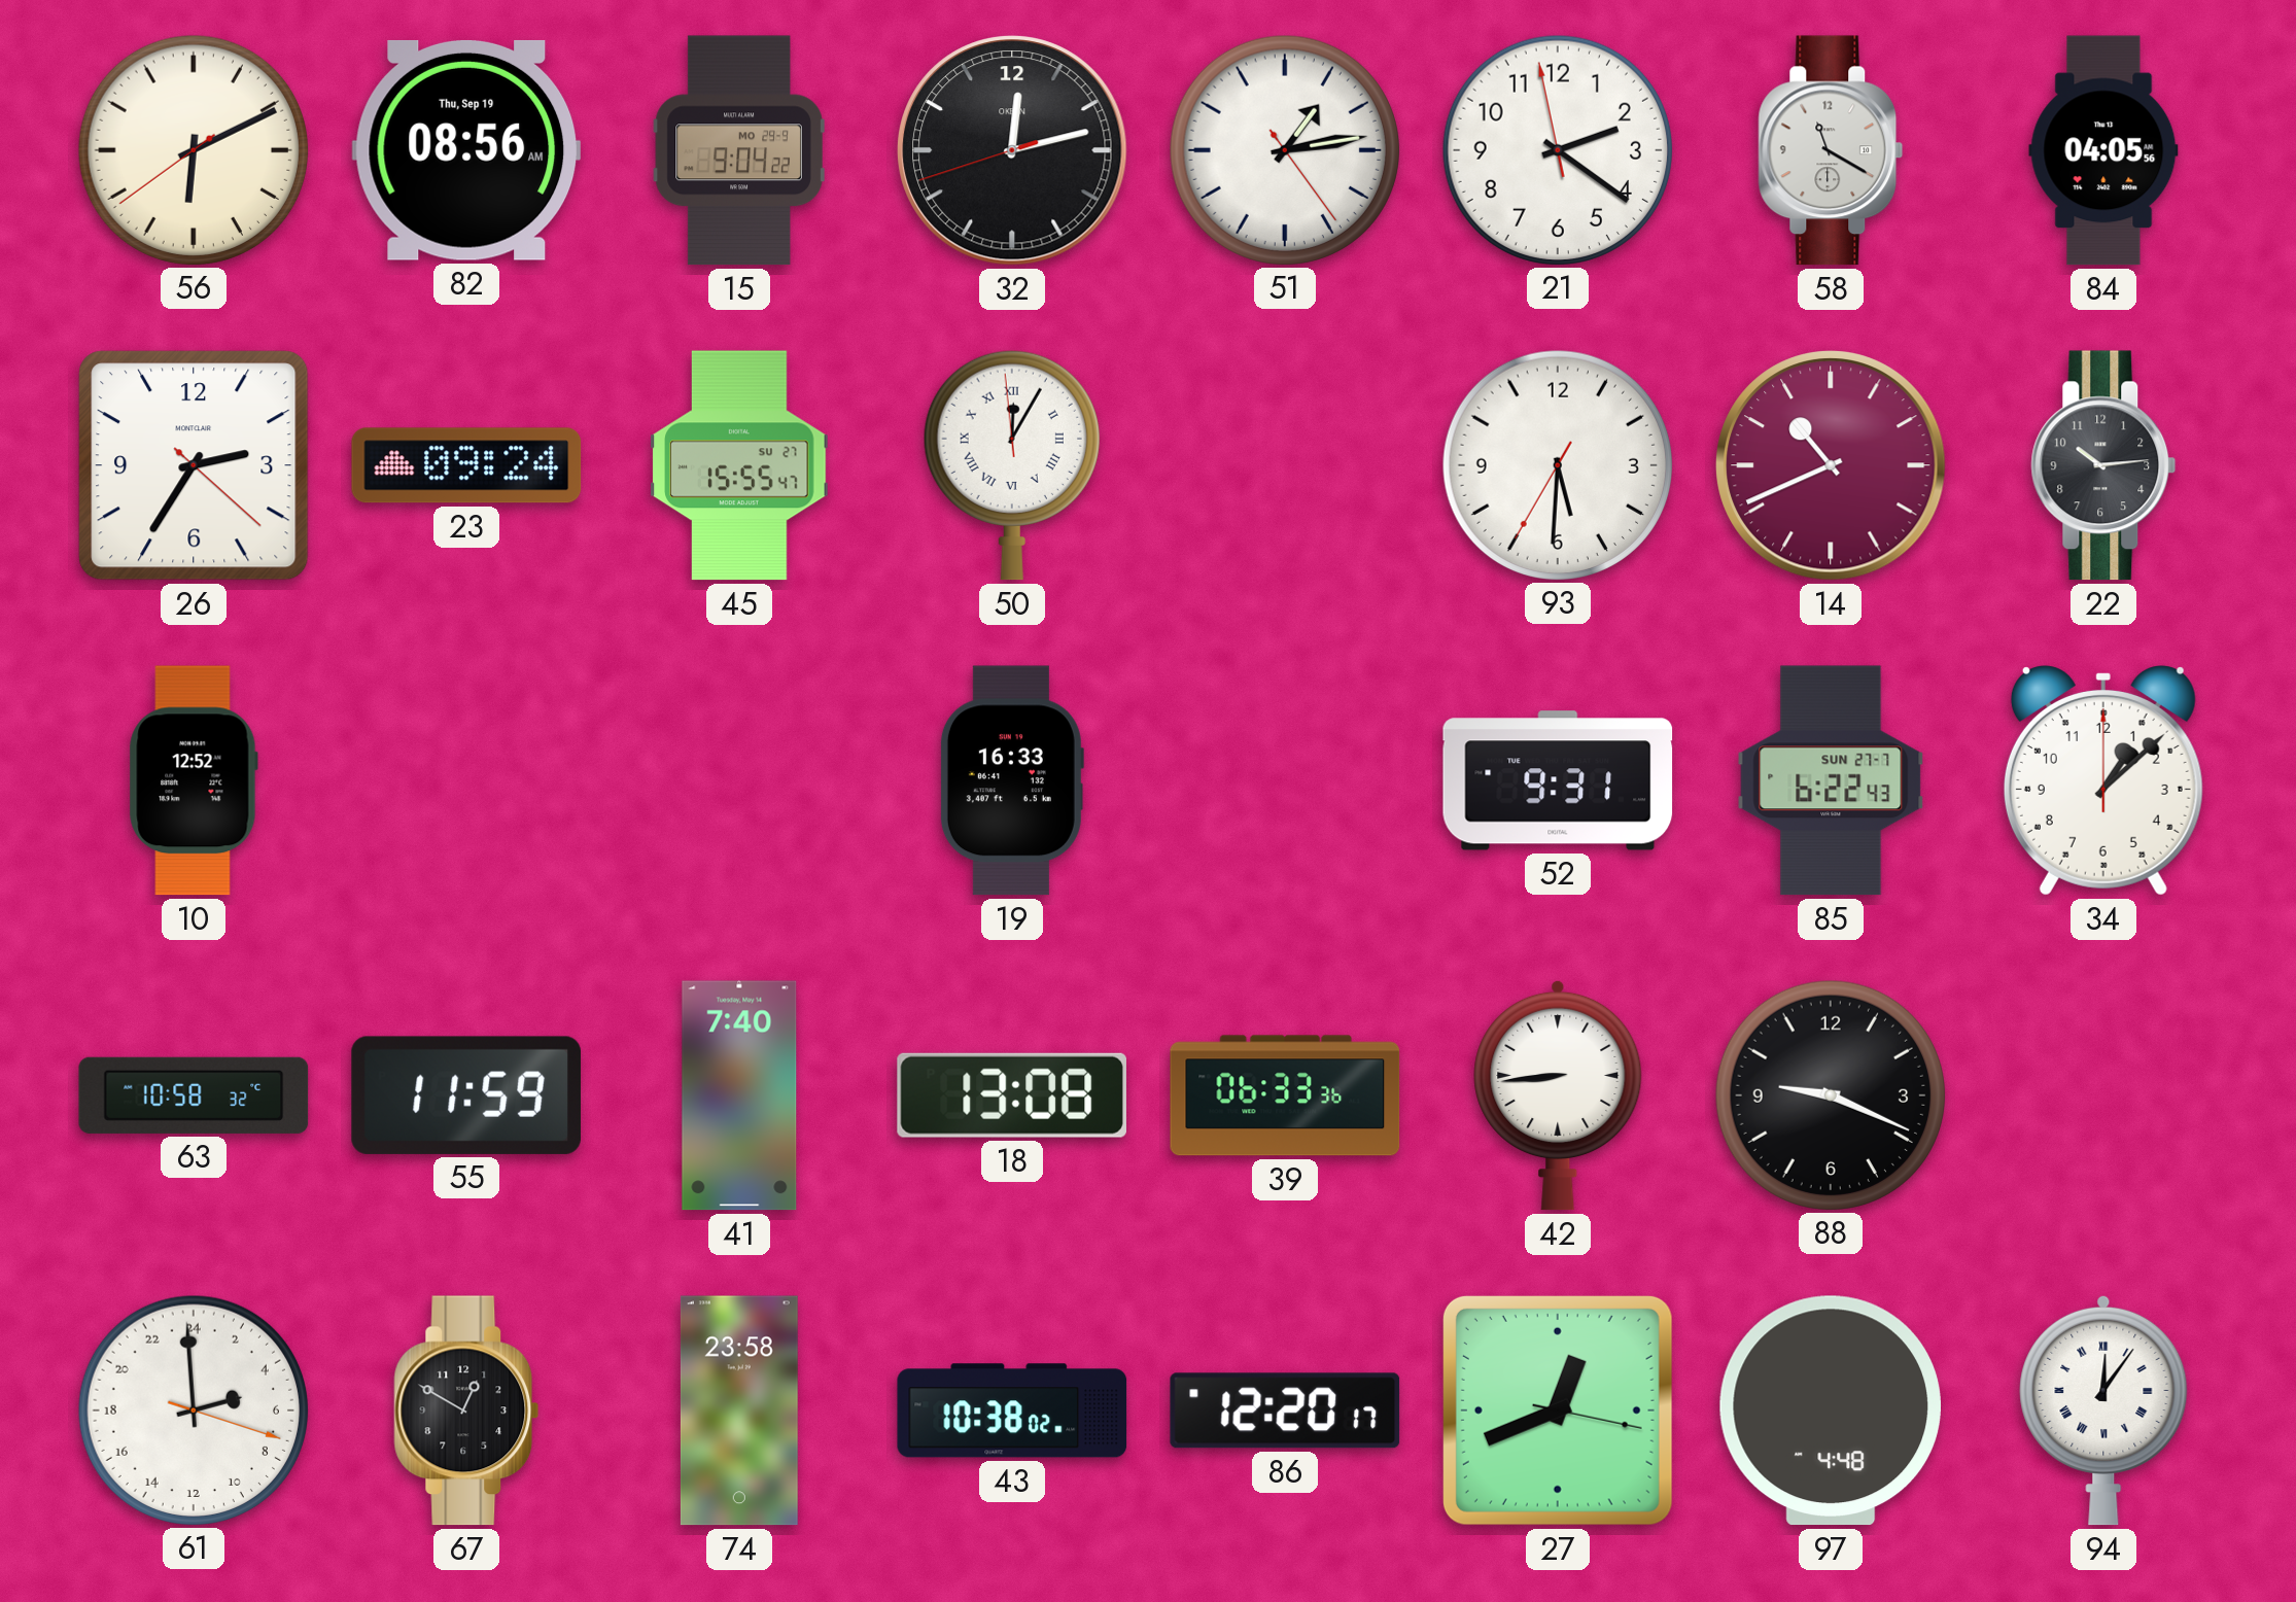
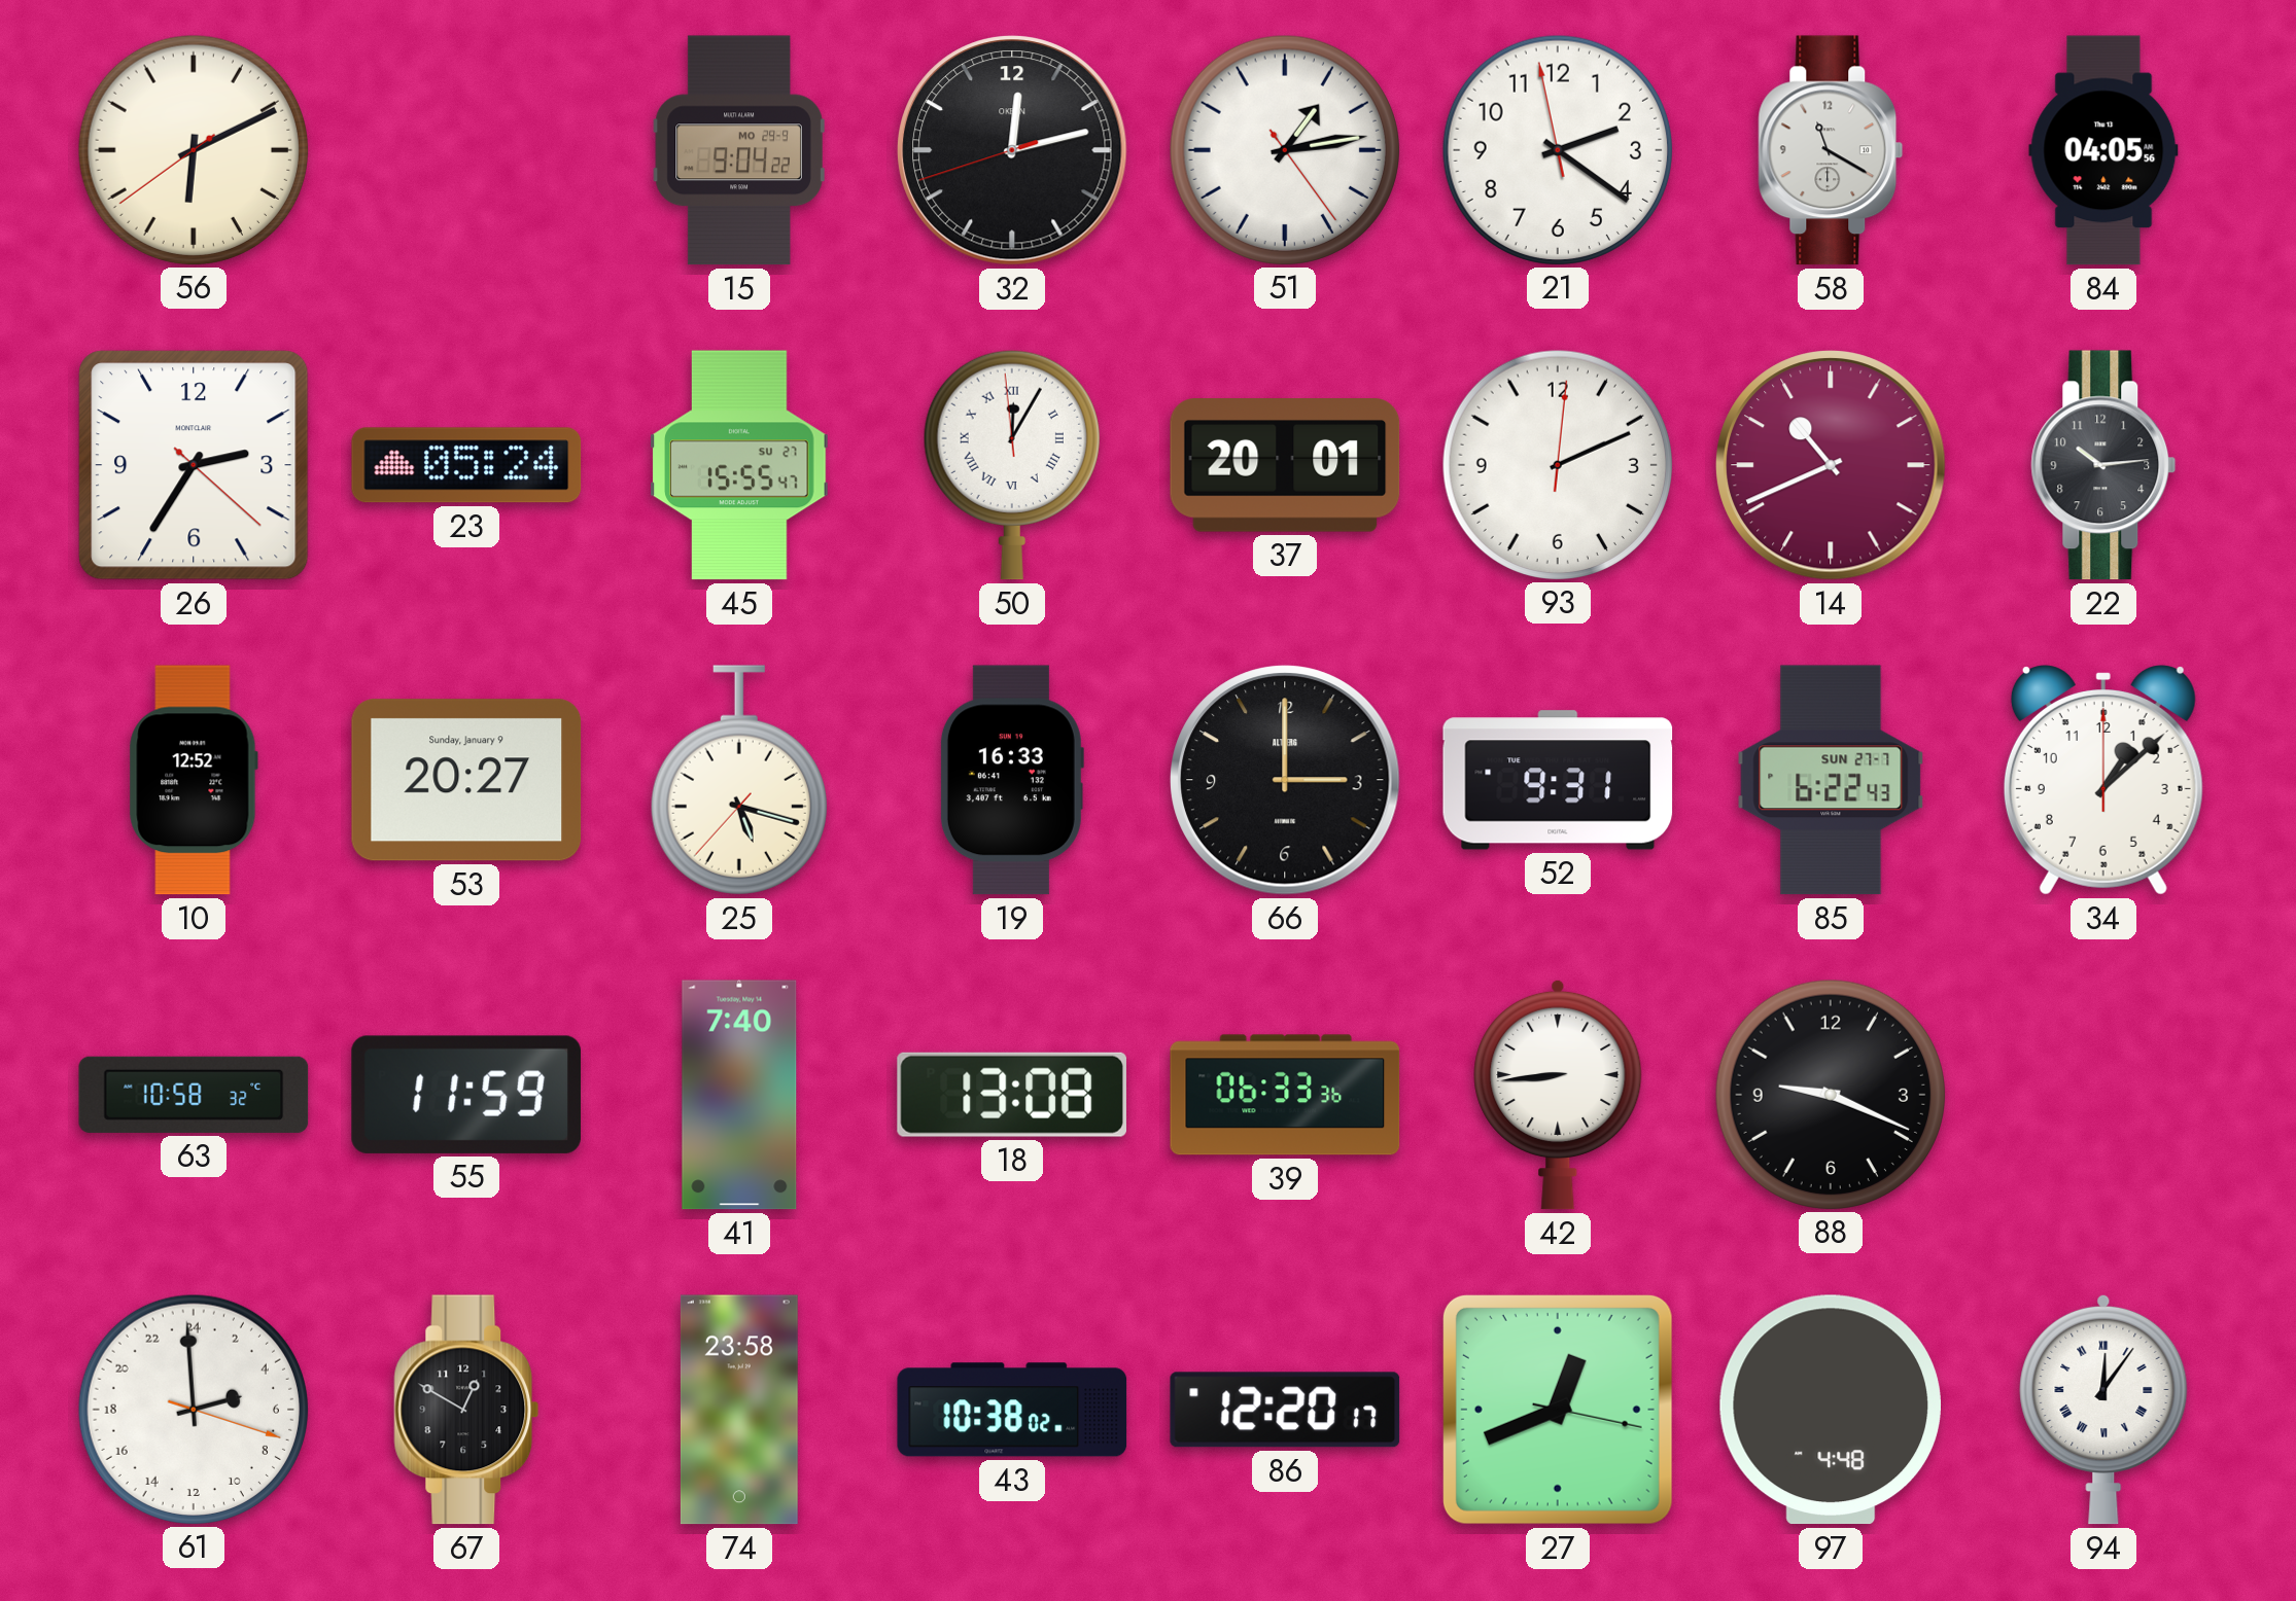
82: 08:56 -> none
23: 09:24 -> 05:24
37: none -> 20:01
93: 5:30 -> 2:11
53: none -> 20:27
25: none -> 5:17
66: none -> 3:00
